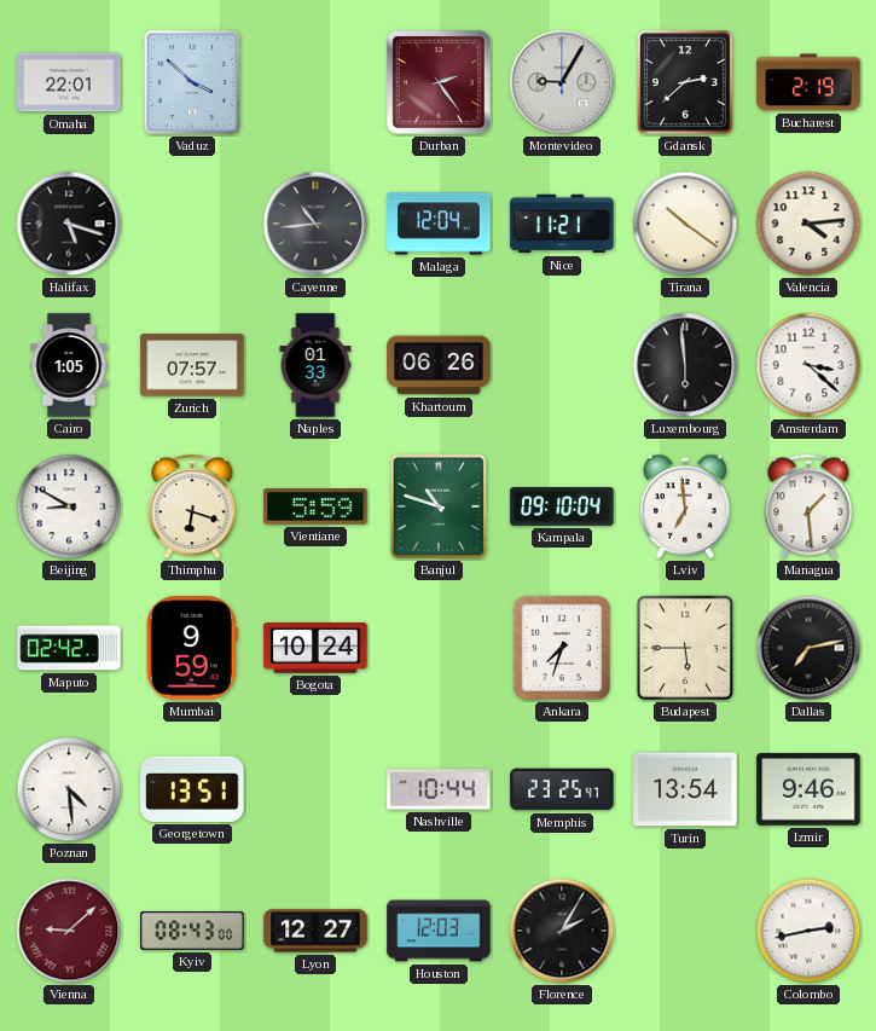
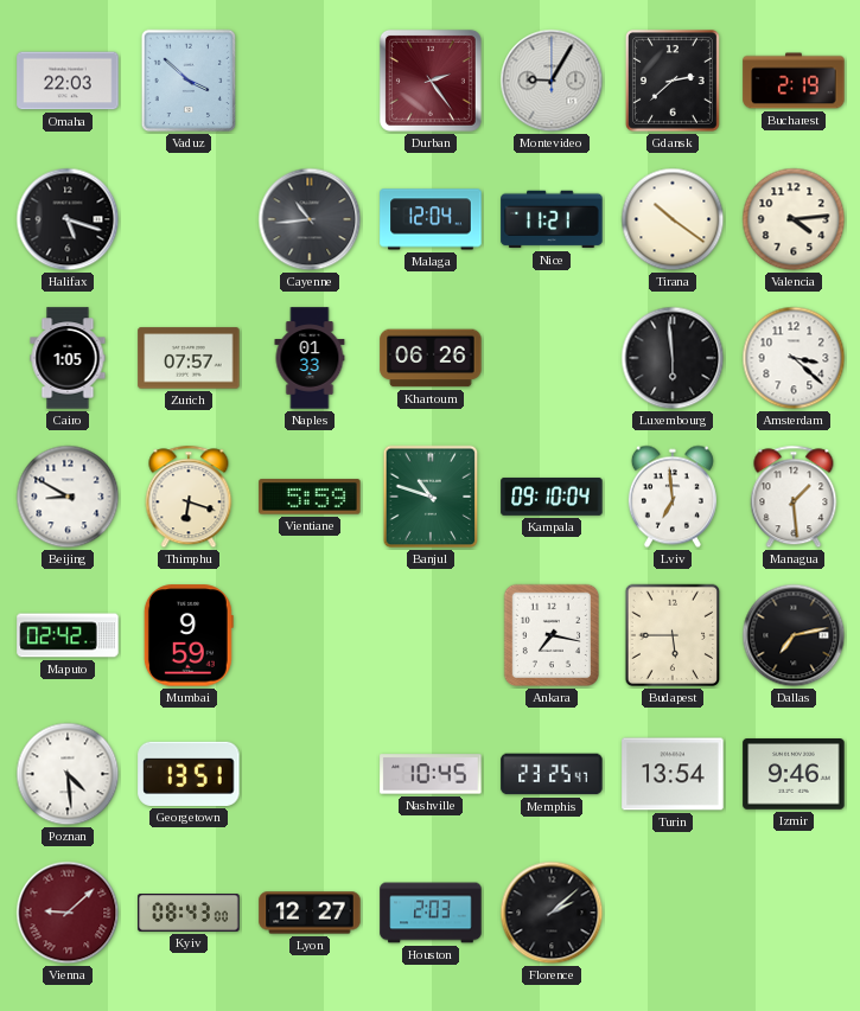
Omaha: 22:01 -> 22:03
Bogota: 10:24 -> none
Ankara: 7:33 -> 7:17
Nashville: 10:44 -> 10:45
Houston: 12:03 -> 2:03
Florence: 2:05 -> 2:08
Colombo: 2:43 -> none
